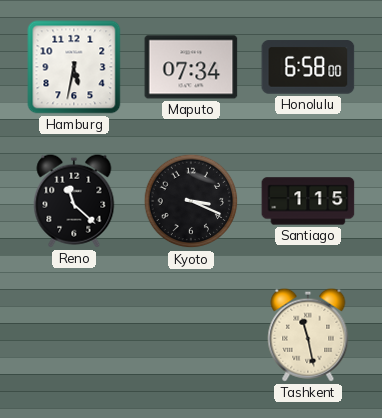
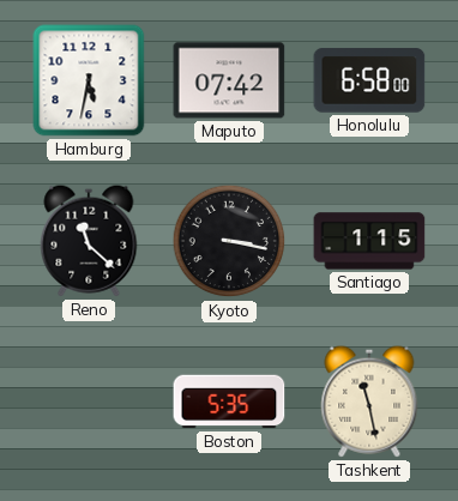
Maputo: 07:34 -> 07:42
Kyoto: 3:19 -> 3:17
Boston: none -> 5:35
